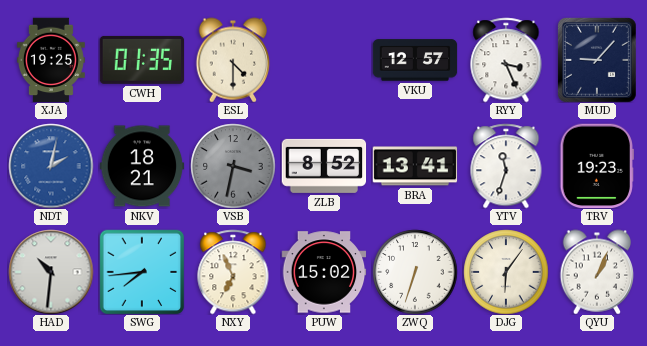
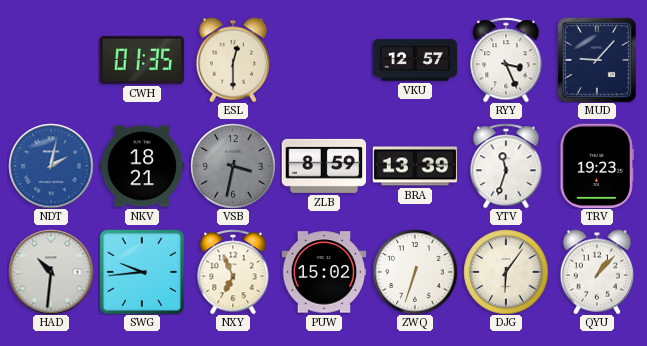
XJA: 19:25 -> none
ESL: 4:30 -> 12:30
ZLB: 8:52 -> 8:59
BRA: 13:41 -> 13:39
SWG: 7:44 -> 9:44
QYU: 1:04 -> 1:07
